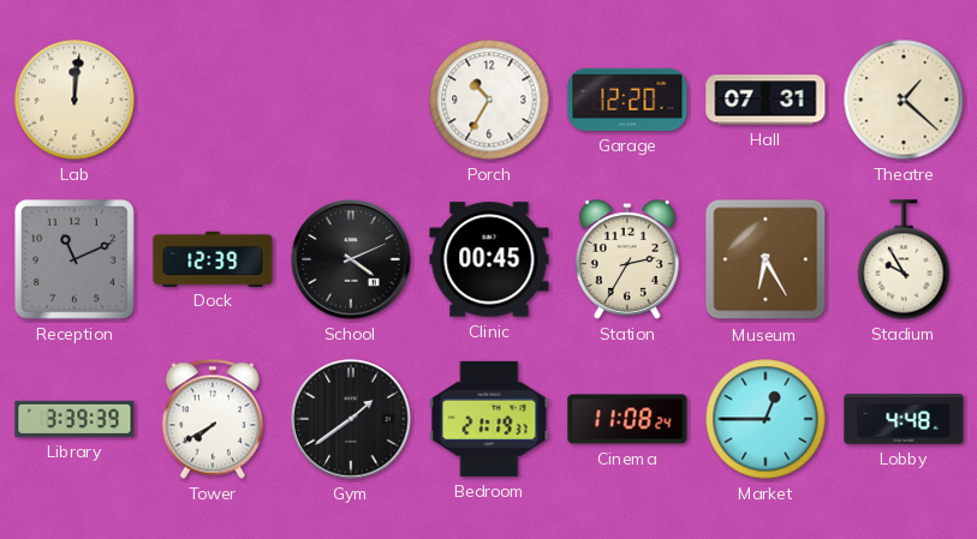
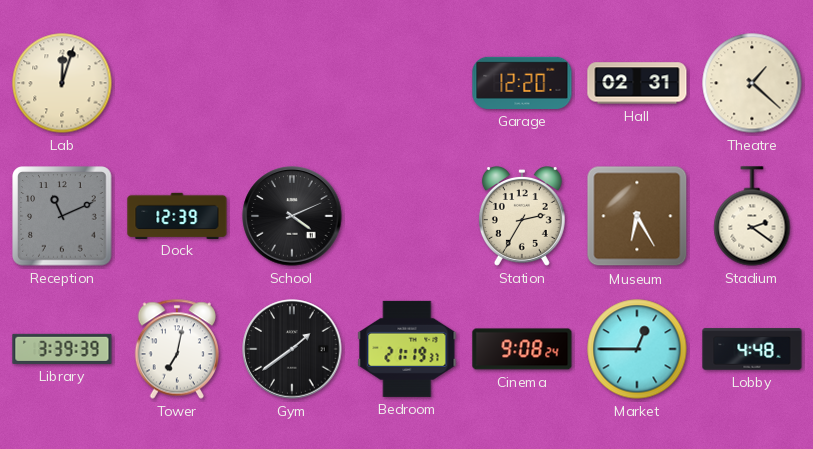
Lab: 12:01 -> 12:03
Porch: 10:35 -> none
Hall: 07:31 -> 02:31
Clinic: 00:45 -> none
Stadium: 9:55 -> 2:21
Tower: 7:40 -> 7:02
Cinema: 11:08 -> 9:08
